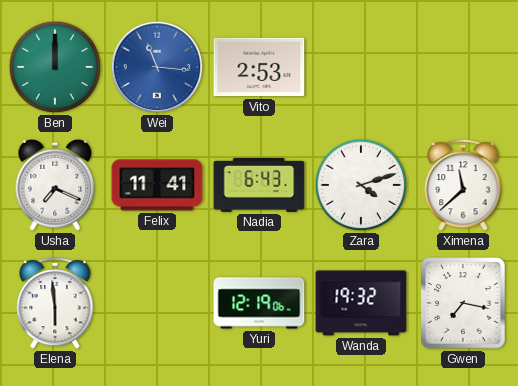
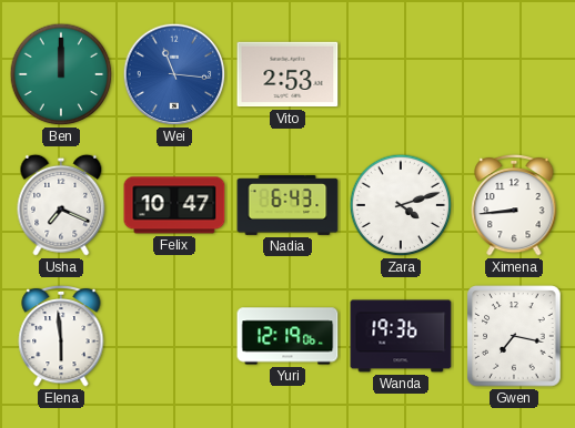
Felix: 11:41 -> 10:47
Ximena: 11:38 -> 8:44
Wanda: 19:32 -> 19:36
